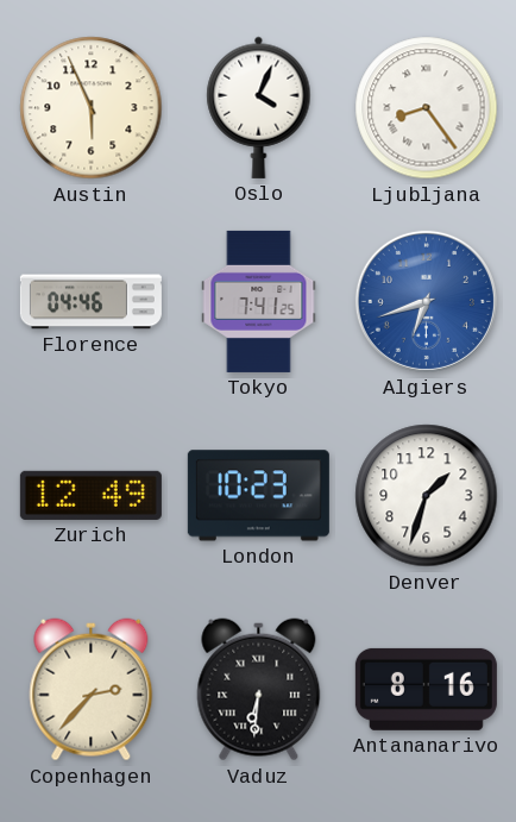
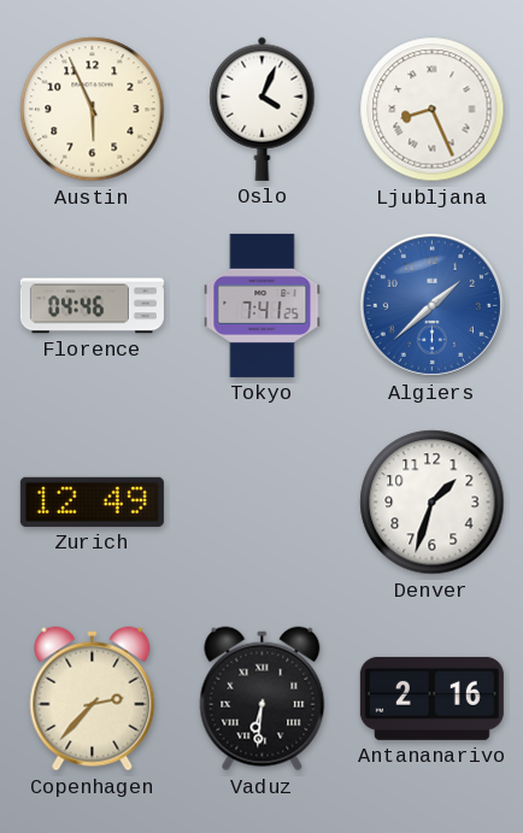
Ljubljana: 8:24 -> 8:26
Algiers: 6:42 -> 1:38
London: 10:23 -> none
Antananarivo: 8:16 -> 2:16
